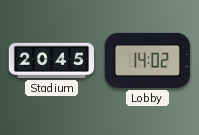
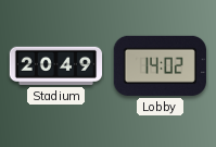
Stadium: 20:45 -> 20:49
